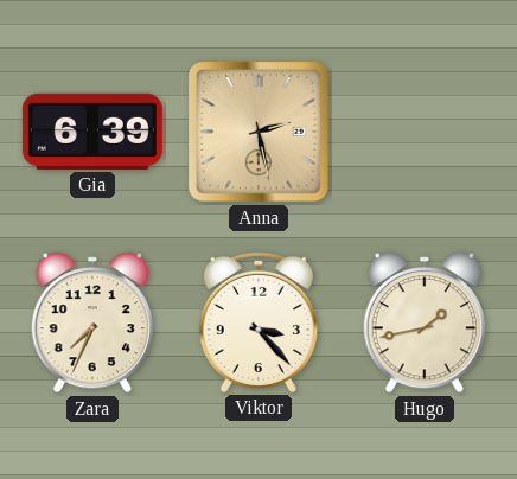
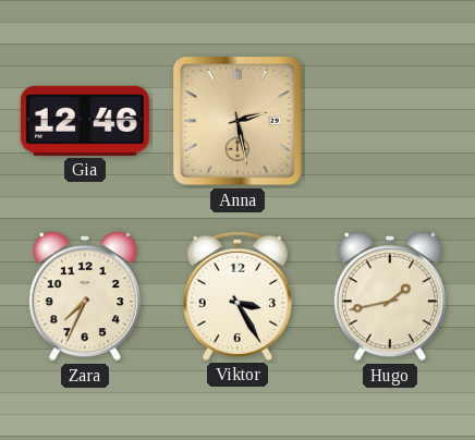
Gia: 6:39 -> 12:46
Viktor: 3:23 -> 3:25
